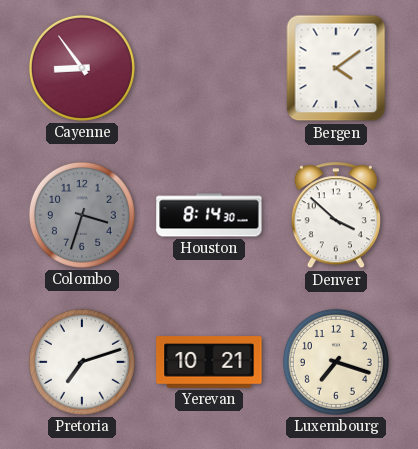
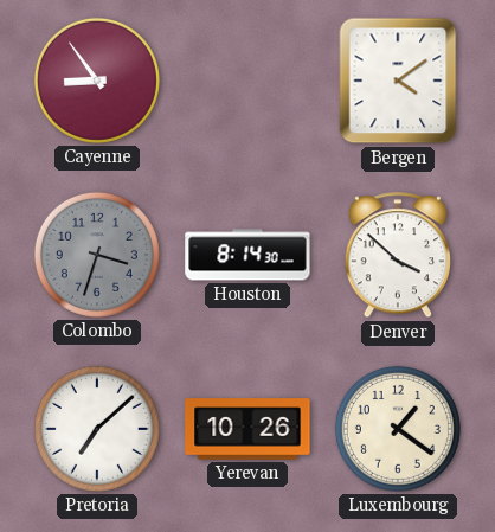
Pretoria: 7:12 -> 7:08
Yerevan: 10:21 -> 10:26
Luxembourg: 7:18 -> 1:21
